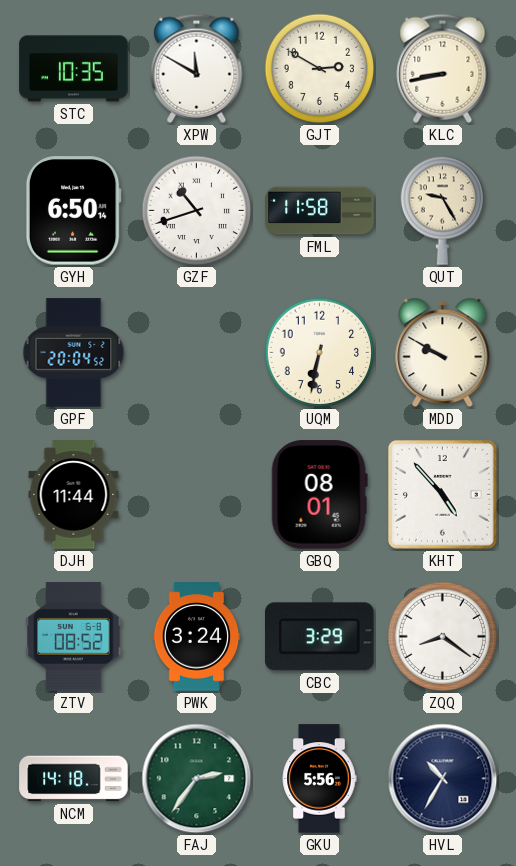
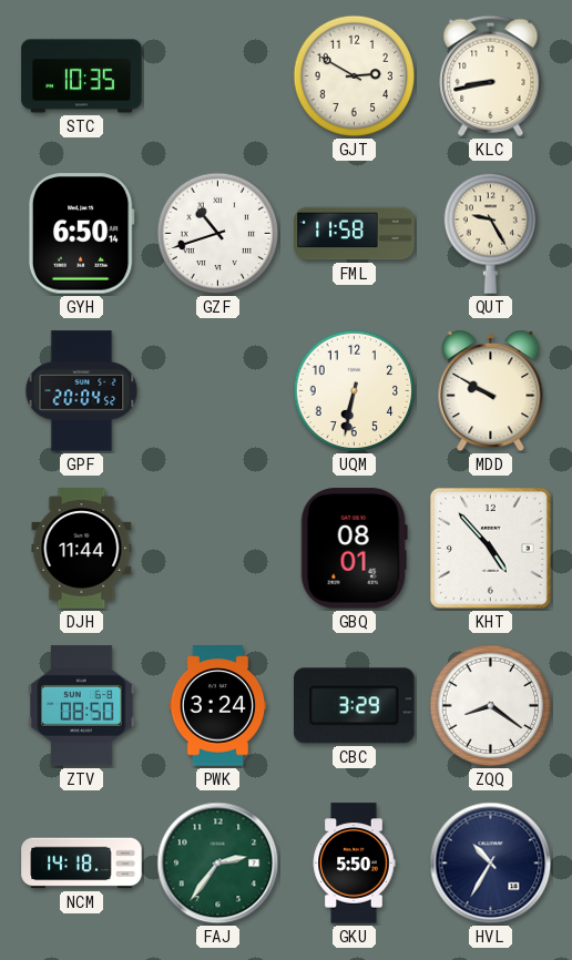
XPW: 11:50 -> none
ZTV: 08:52 -> 08:50
GKU: 5:56 -> 5:50
